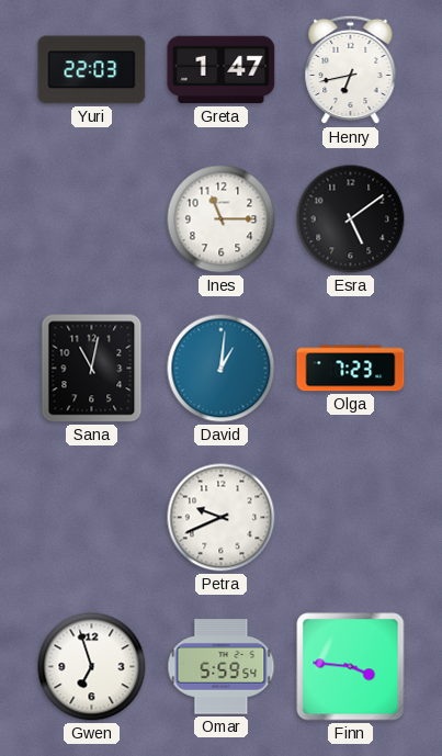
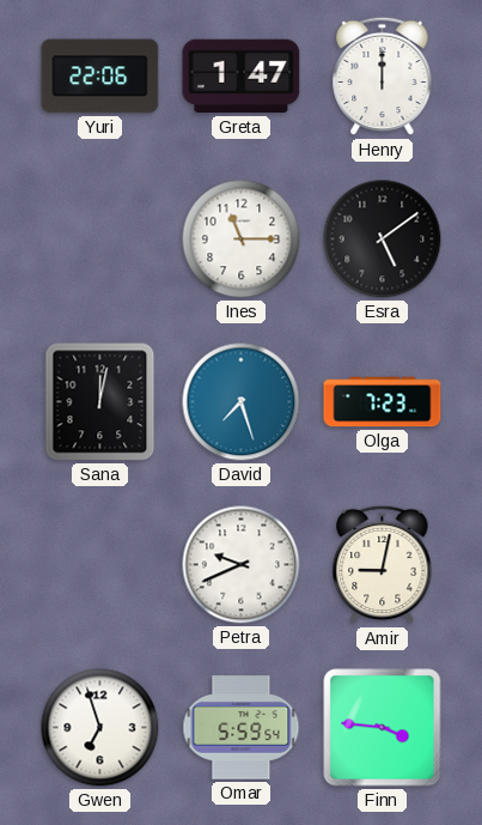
Yuri: 22:03 -> 22:06
Henry: 6:43 -> 12:00
Sana: 11:02 -> 12:02
David: 1:01 -> 7:27
Amir: none -> 9:02
